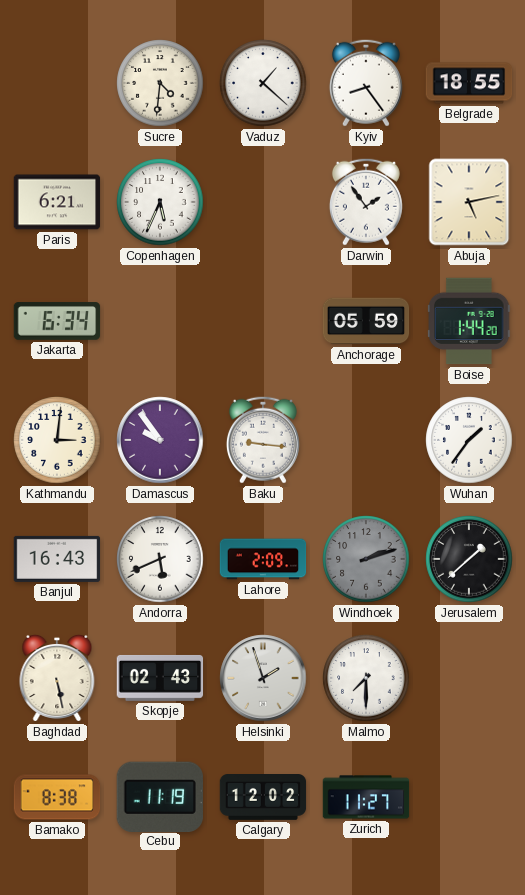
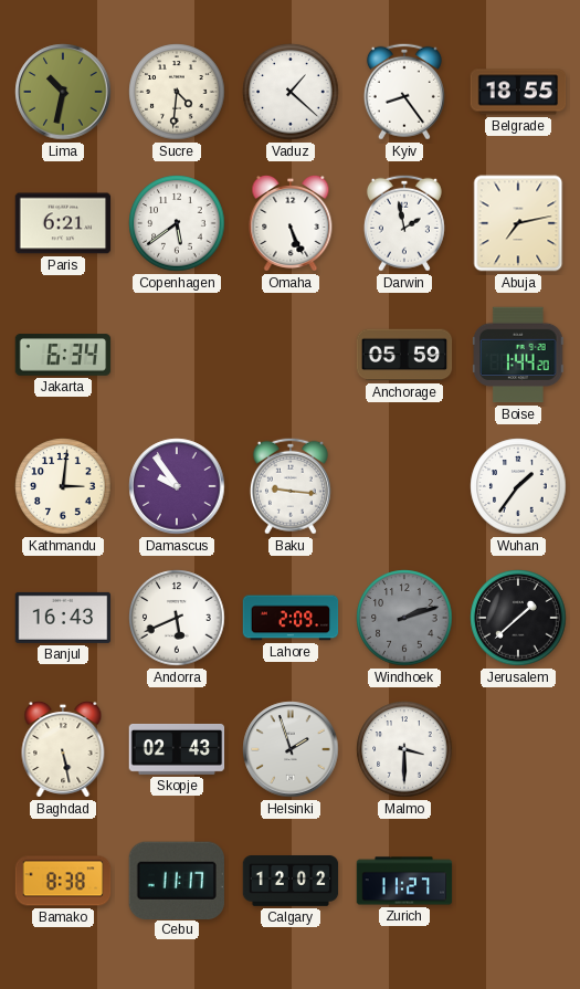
Lima: none -> 10:32
Copenhagen: 5:34 -> 5:39
Omaha: none -> 5:26
Darwin: 1:54 -> 1:58
Abuja: 5:13 -> 7:13
Malmo: 7:30 -> 3:30
Cebu: 11:19 -> 11:17
